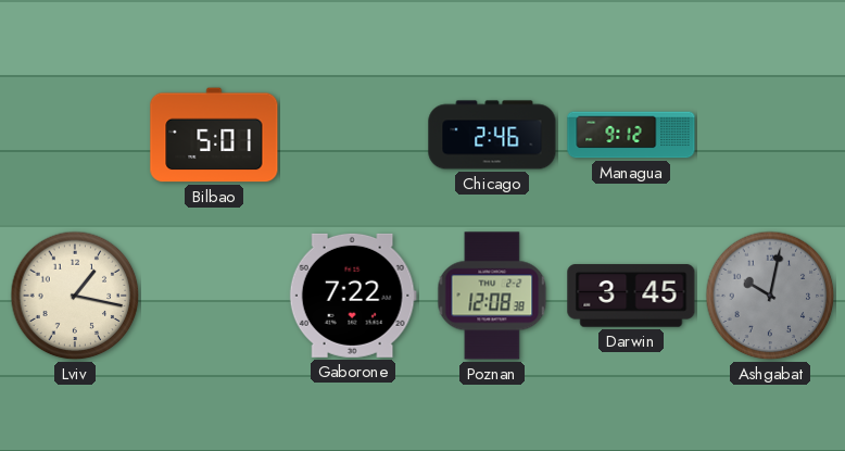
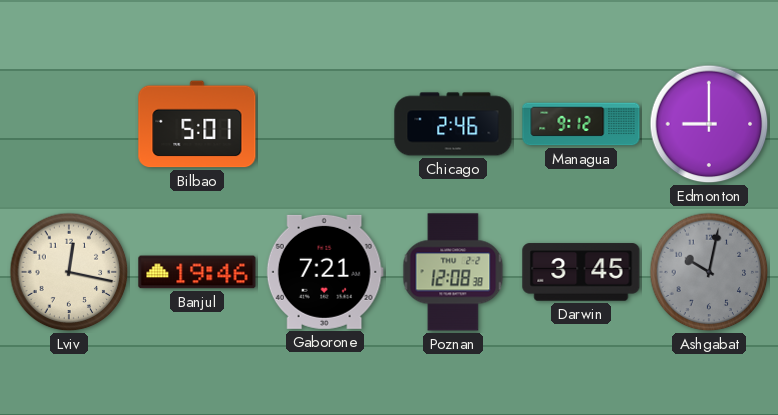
Edmonton: none -> 9:00
Lviv: 1:17 -> 12:17
Banjul: none -> 19:46
Gaborone: 7:22 -> 7:21
